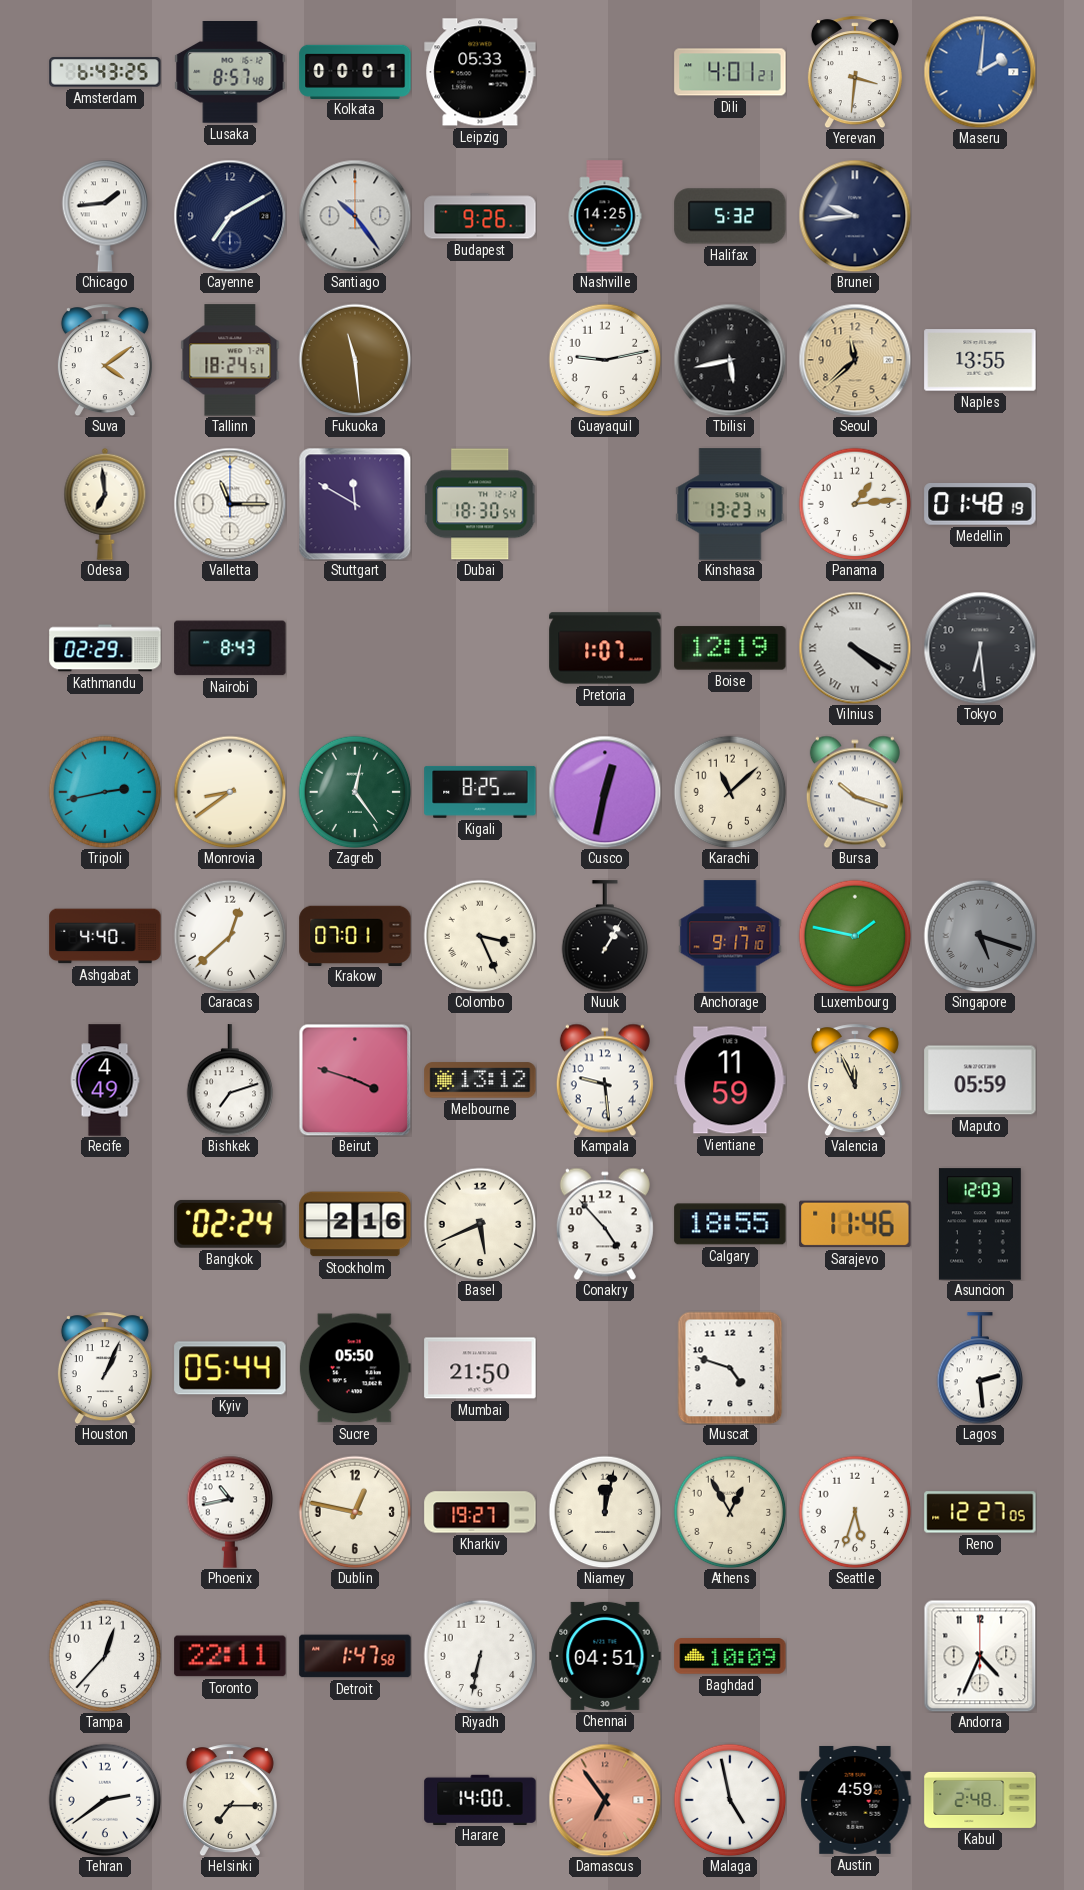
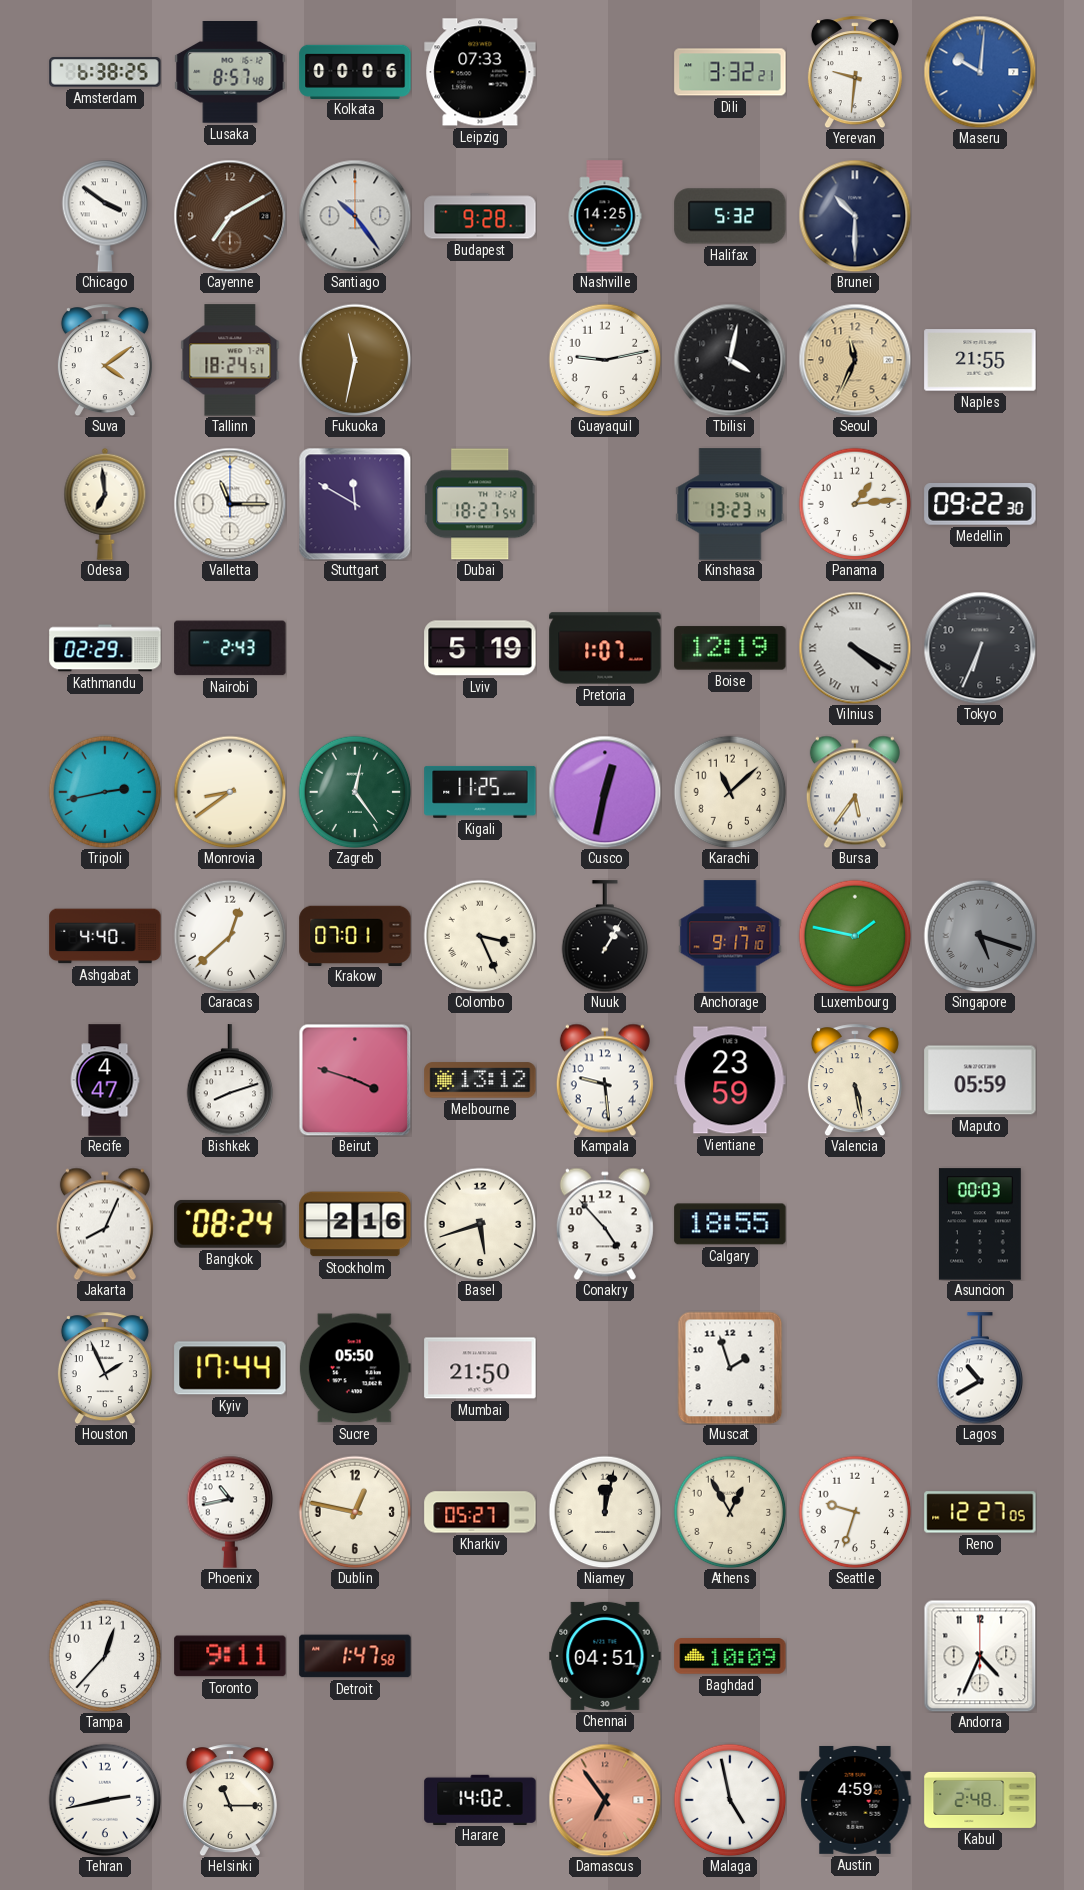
Amsterdam: 6:43 -> 6:38
Kolkata: 00:01 -> 00:06
Leipzig: 05:33 -> 07:33
Dili: 4:01 -> 3:32
Yerevan: 3:31 -> 9:31
Maseru: 2:01 -> 10:01
Chicago: 1:44 -> 3:51
Cayenne dial: navy -> brown
Budapest: 9:26 -> 9:28
Brunei: 9:44 -> 10:30
Fukuoka: 11:29 -> 11:32
Tbilisi: 5:43 -> 4:02
Seoul: 11:38 -> 11:34
Naples: 13:55 -> 21:55
Dubai: 18:30 -> 18:27
Medellin: 01:48 -> 09:22
Nairobi: 8:43 -> 2:43
Lviv: none -> 5:19
Tokyo: 6:29 -> 6:34
Kigali: 8:25 -> 11:25
Bursa: 10:18 -> 5:36
Recife: 4:49 -> 4:47
Bishkek: 7:12 -> 8:12
Vientiane: 11:59 -> 23:59
Valencia: 11:56 -> 5:28
Jakarta: none -> 8:04
Bangkok: 02:24 -> 08:24
Basel: 5:41 -> 5:42
Sarajevo: 11:46 -> none
Asuncion: 12:03 -> 00:03
Houston: 1:04 -> 1:56
Kyiv: 05:44 -> 17:44
Muscat: 4:48 -> 1:57
Lagos: 2:29 -> 10:40
Kharkiv: 19:27 -> 05:27
Seattle: 5:33 -> 9:33
Toronto: 22:11 -> 9:11
Riyadh: 6:32 -> none
Tehran: 2:39 -> 2:43
Helsinki: 7:15 -> 11:15
Harare: 14:00 -> 14:02
